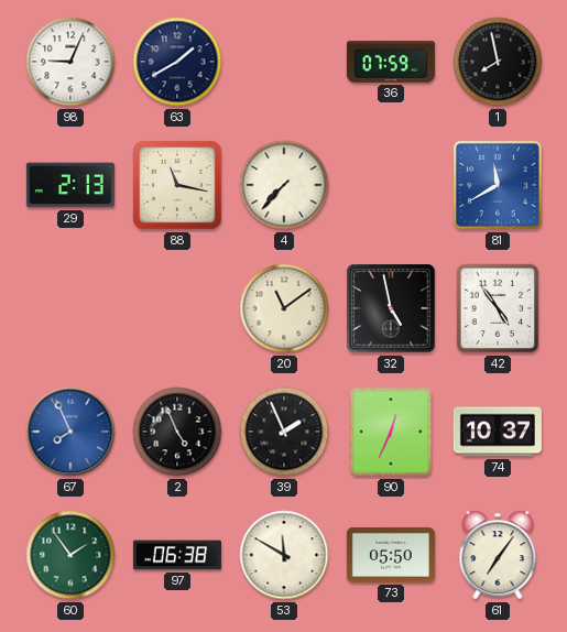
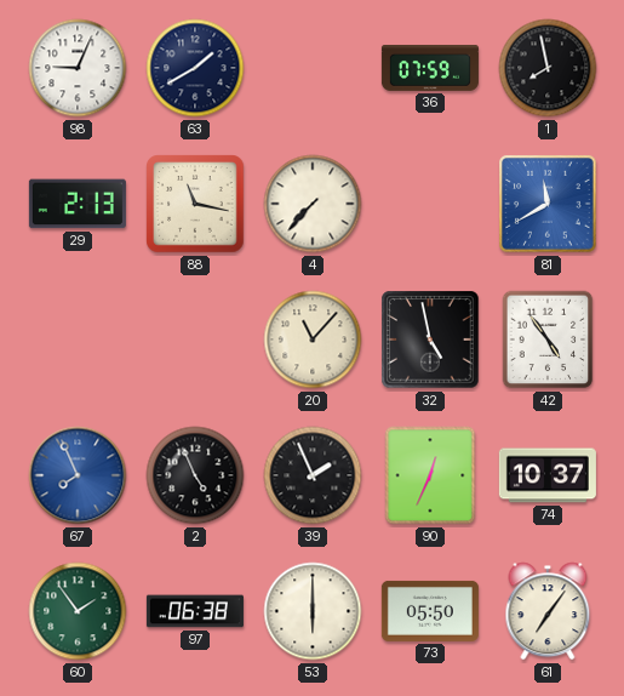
20: 11:09 -> 11:07
53: 11:50 -> 6:00
